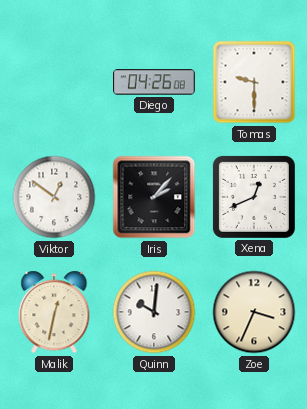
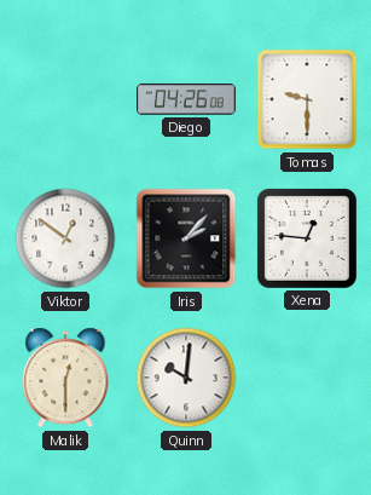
Xena: 12:41 -> 12:46
Malik: 12:32 -> 12:30
Zoe: 3:34 -> none
